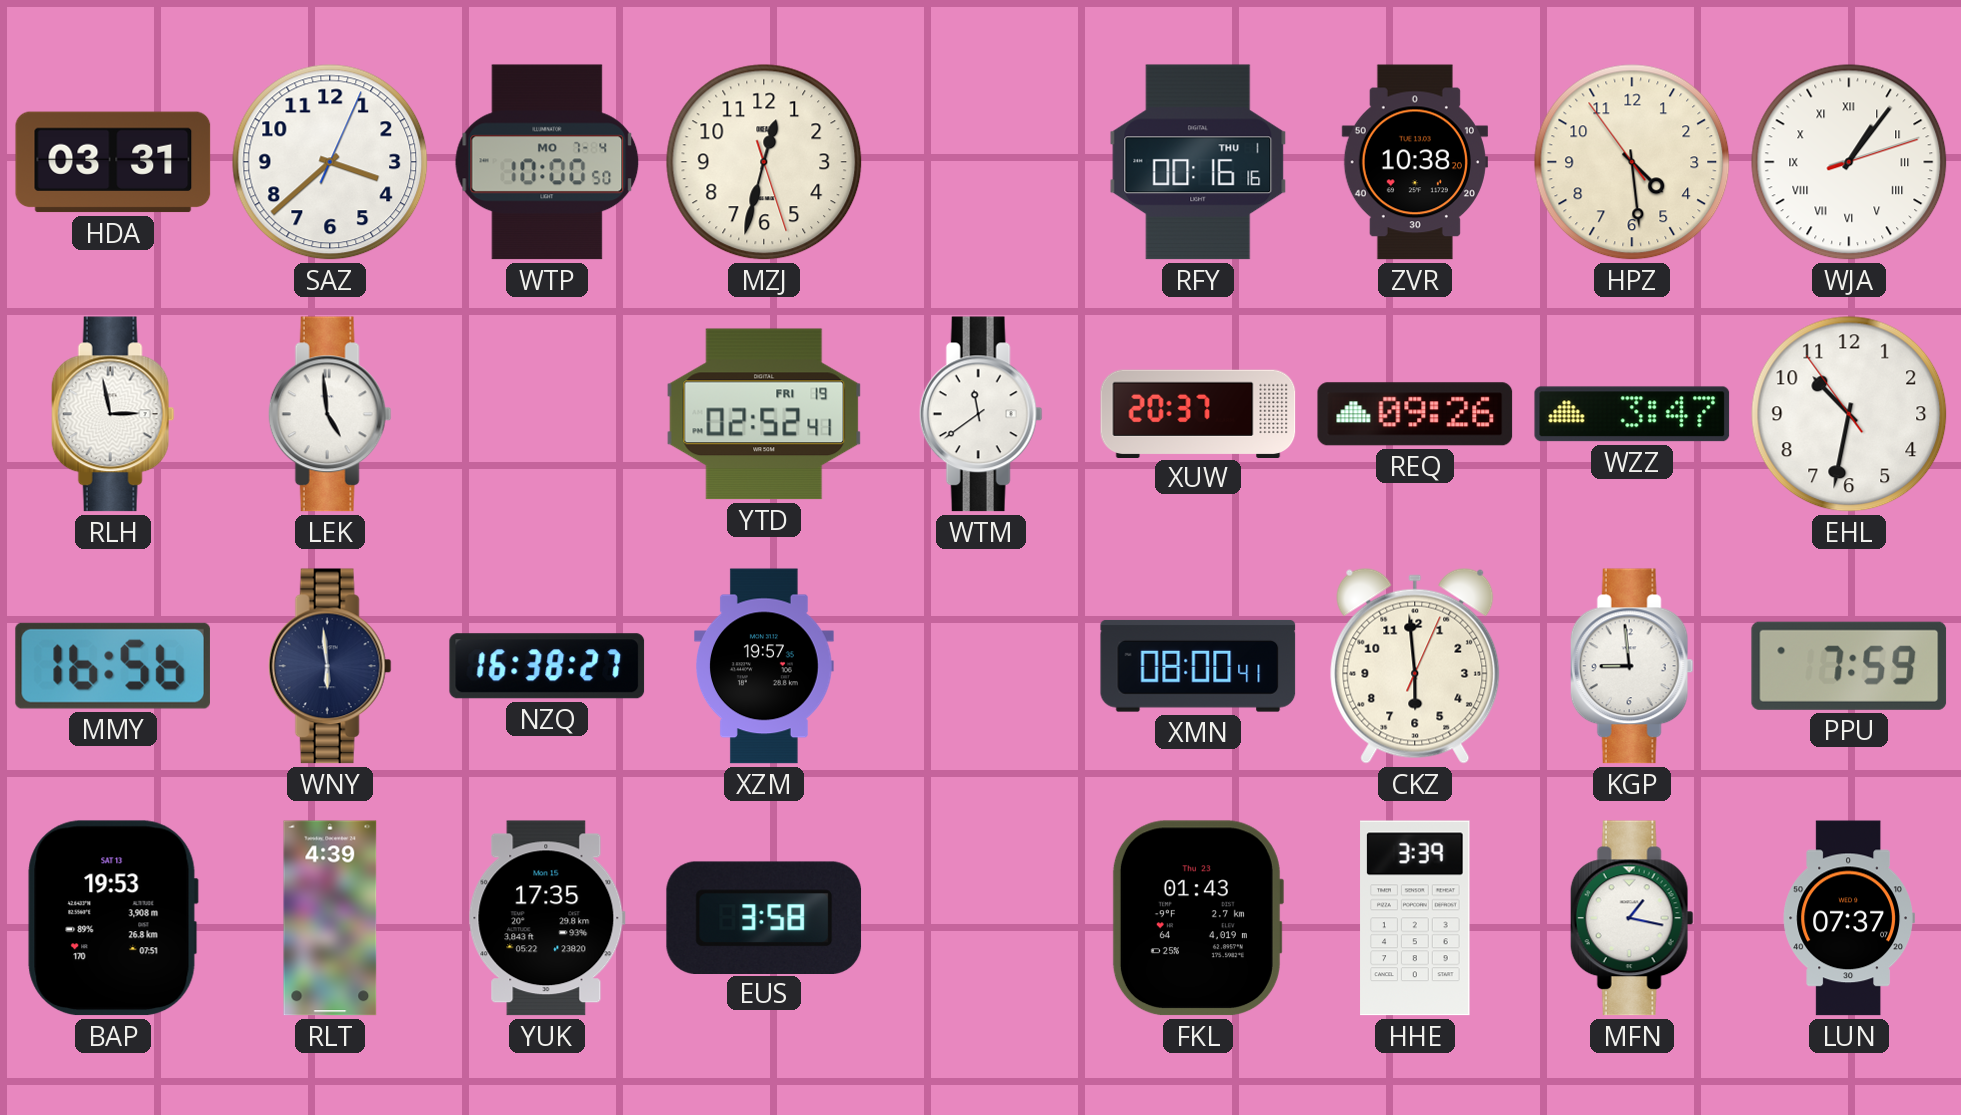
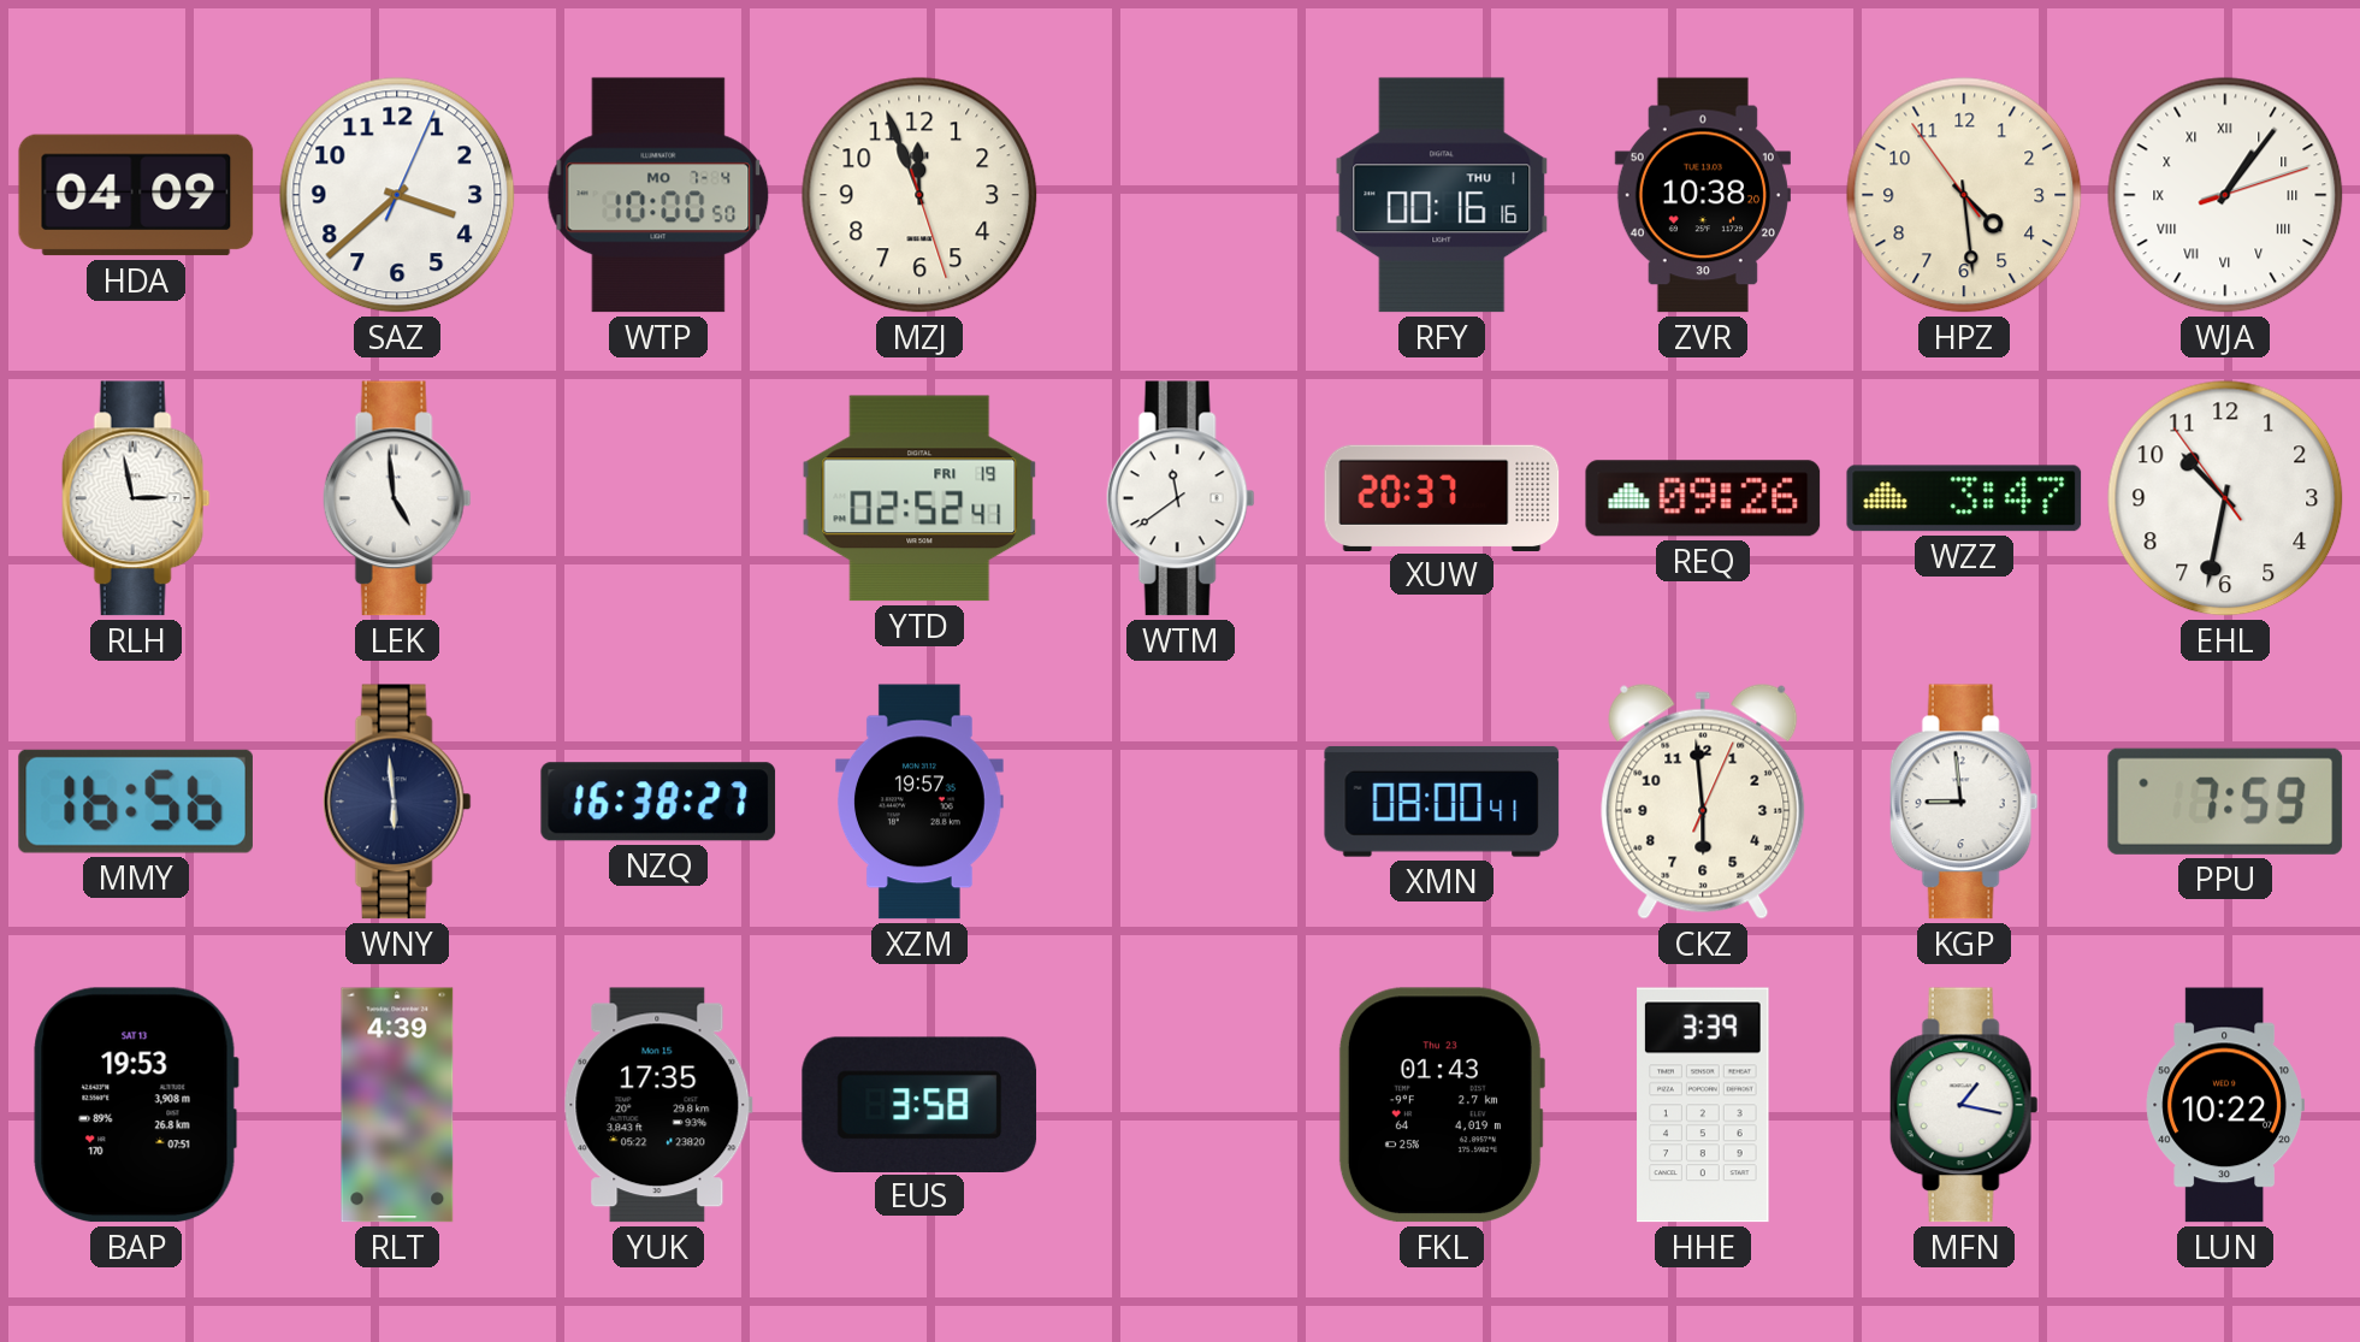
HDA: 03:31 -> 04:09
MZJ: 12:32 -> 11:56
LUN: 07:37 -> 10:22
